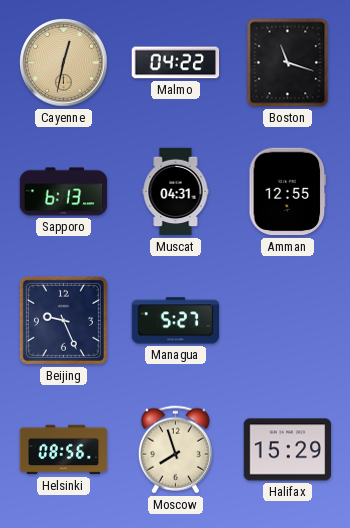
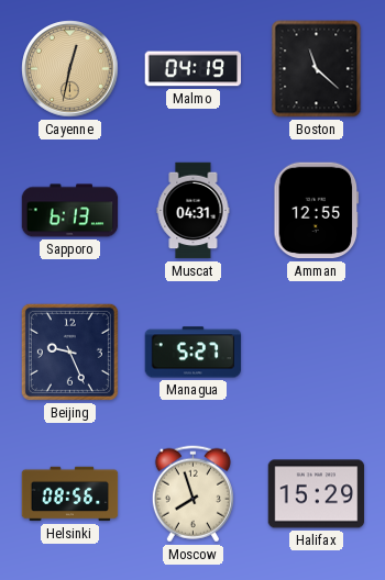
Malmo: 04:22 -> 04:19
Boston: 11:18 -> 11:22
